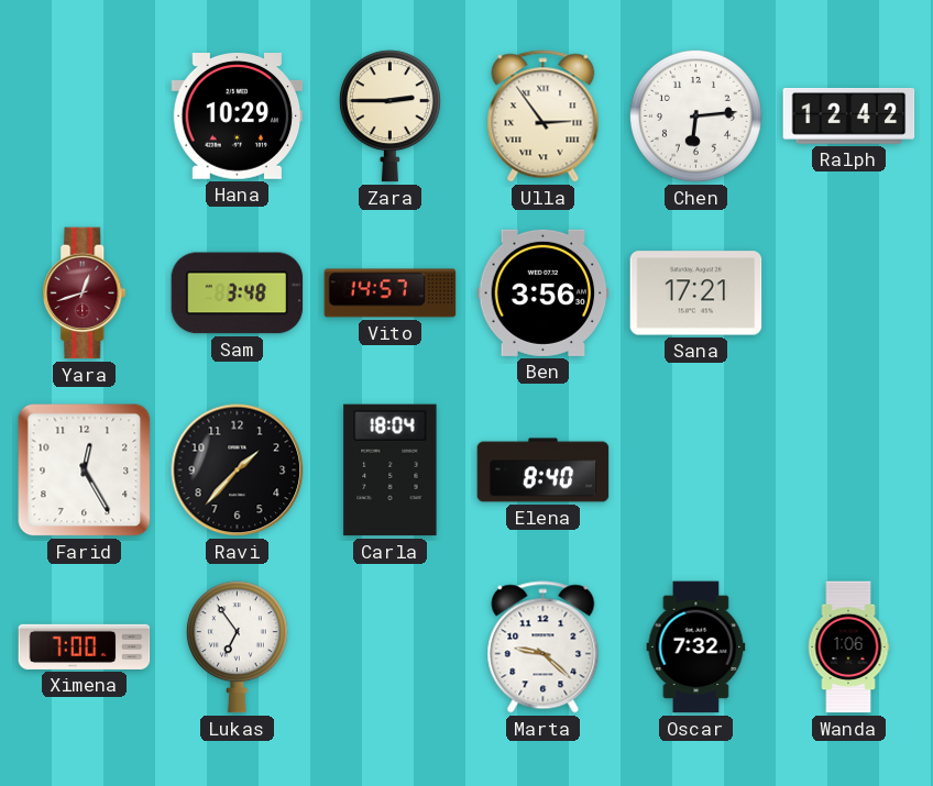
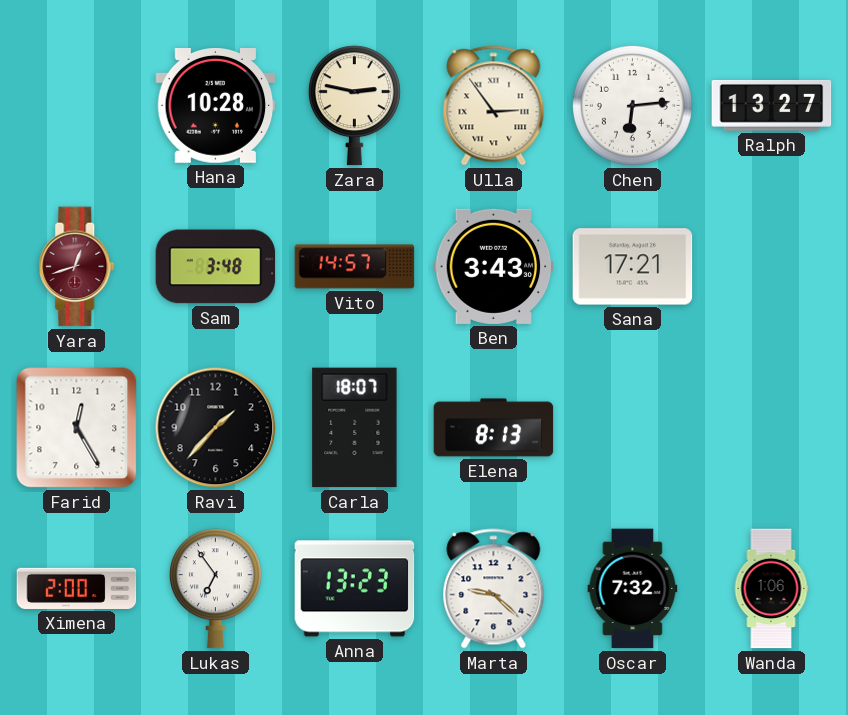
Hana: 10:29 -> 10:28
Zara: 2:45 -> 2:47
Ralph: 12:42 -> 13:27
Ben: 3:56 -> 3:43
Carla: 18:04 -> 18:07
Elena: 8:40 -> 8:13
Ximena: 7:00 -> 2:00
Anna: none -> 13:23
